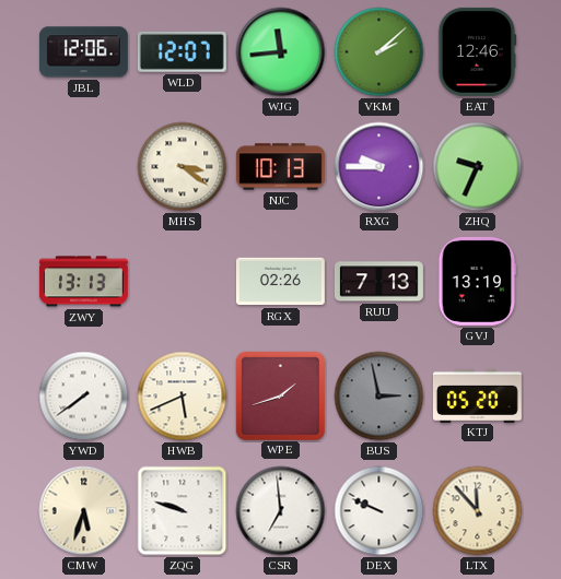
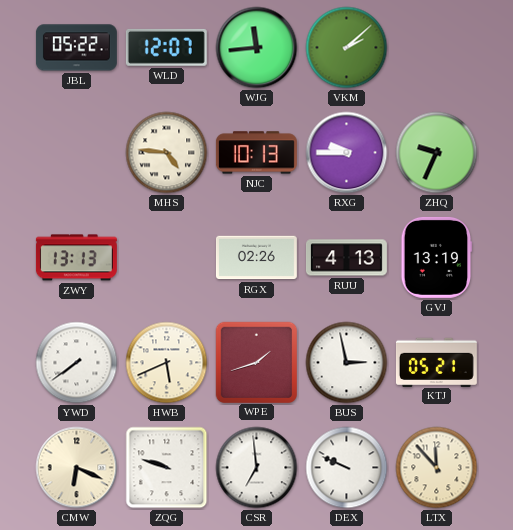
JBL: 12:06 -> 05:22
EAT: 12:46 -> none
MHS: 3:21 -> 4:46
RUU: 7:13 -> 4:13
BUS dial: grey -> white
KTJ: 05:20 -> 05:21
CMW: 5:33 -> 6:19
